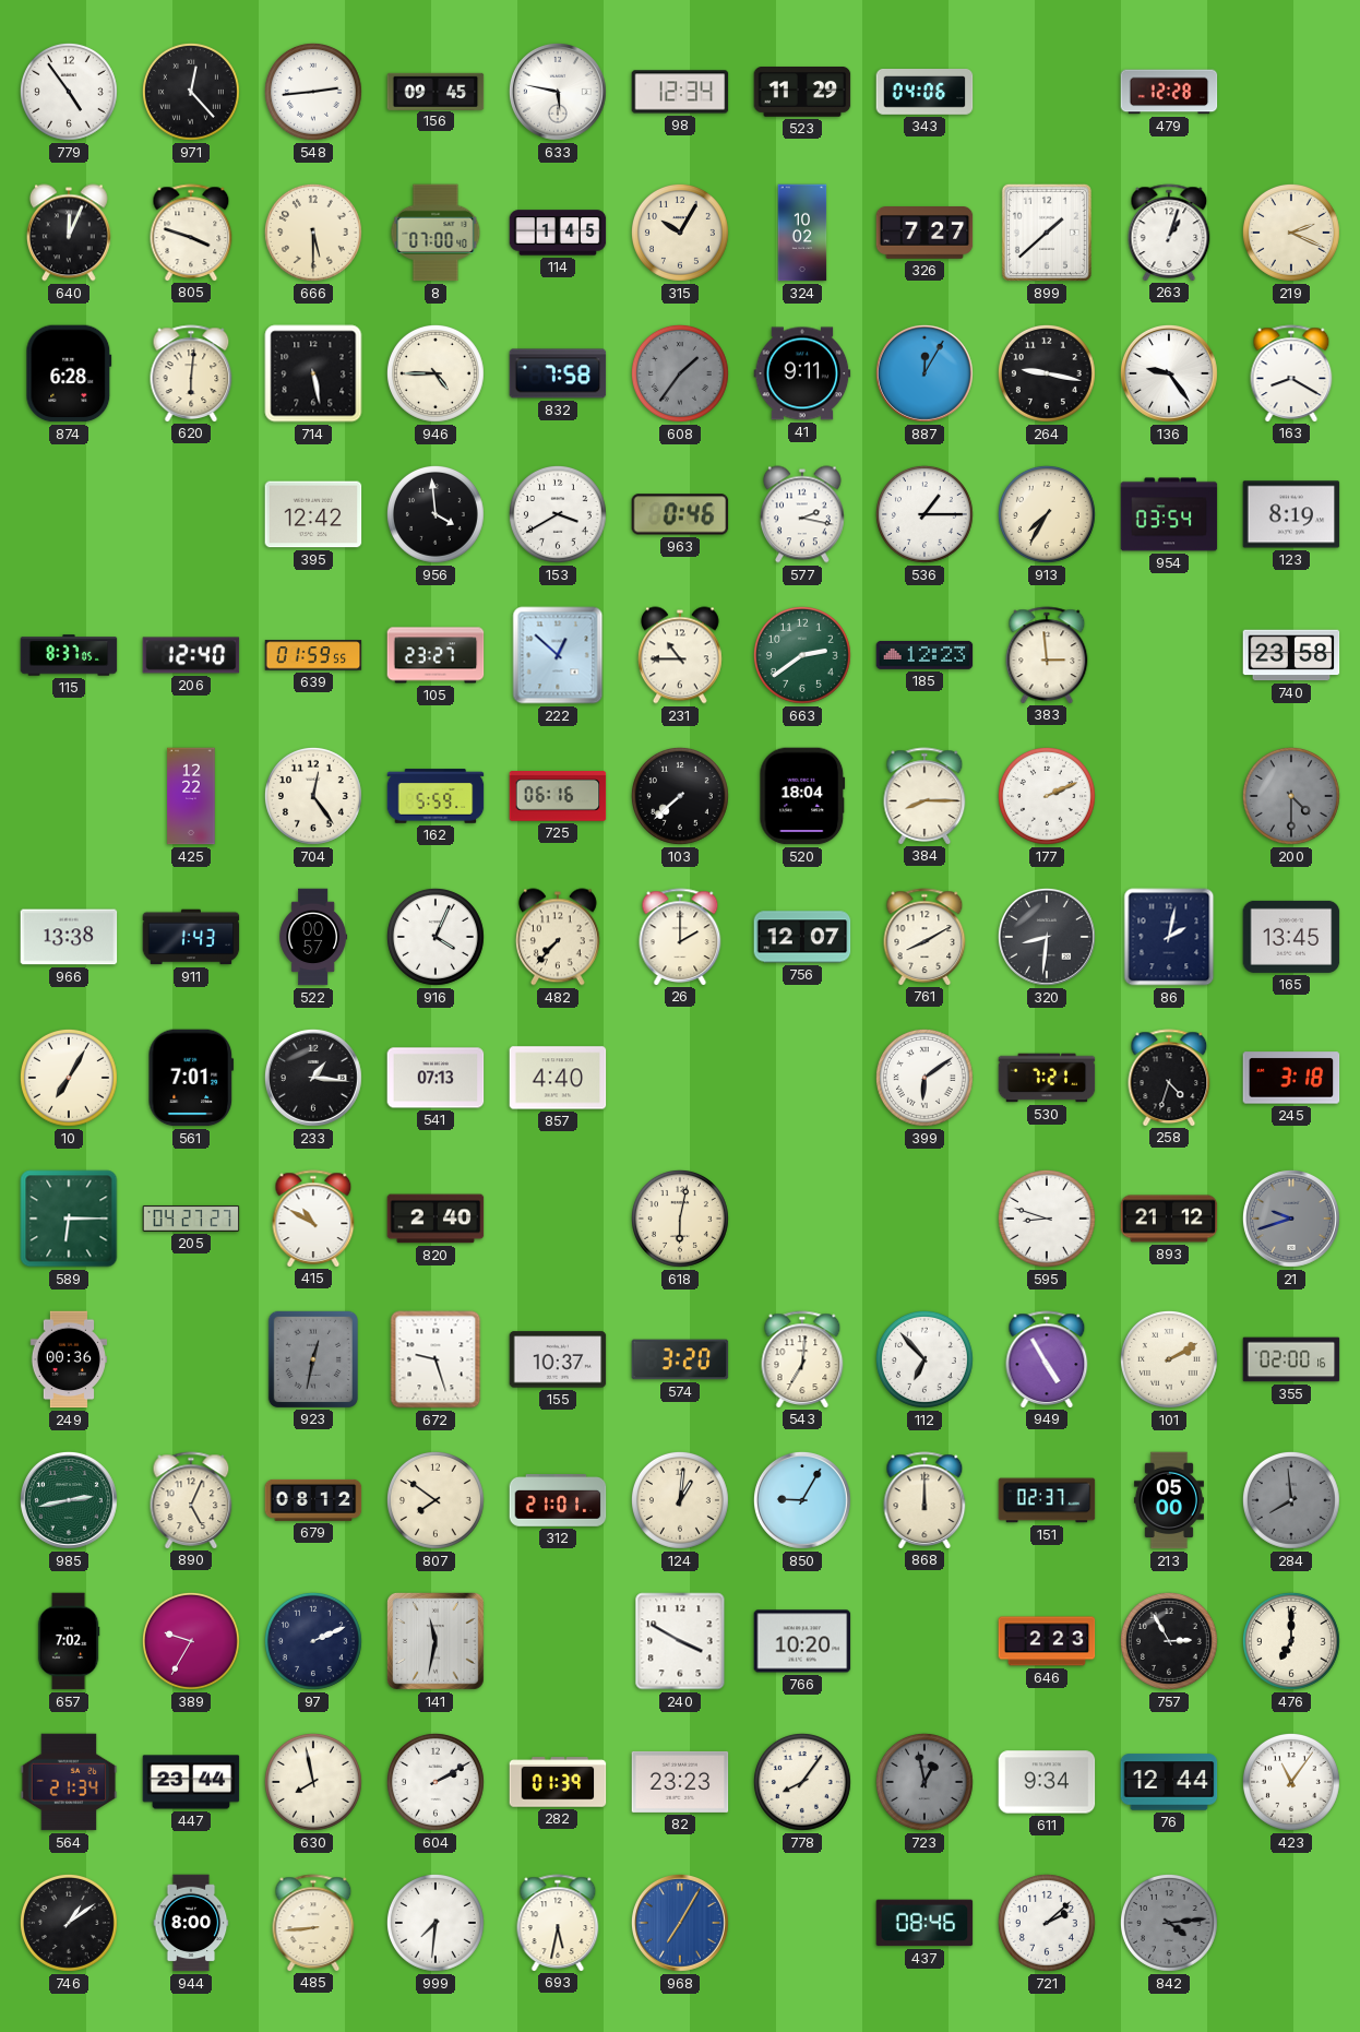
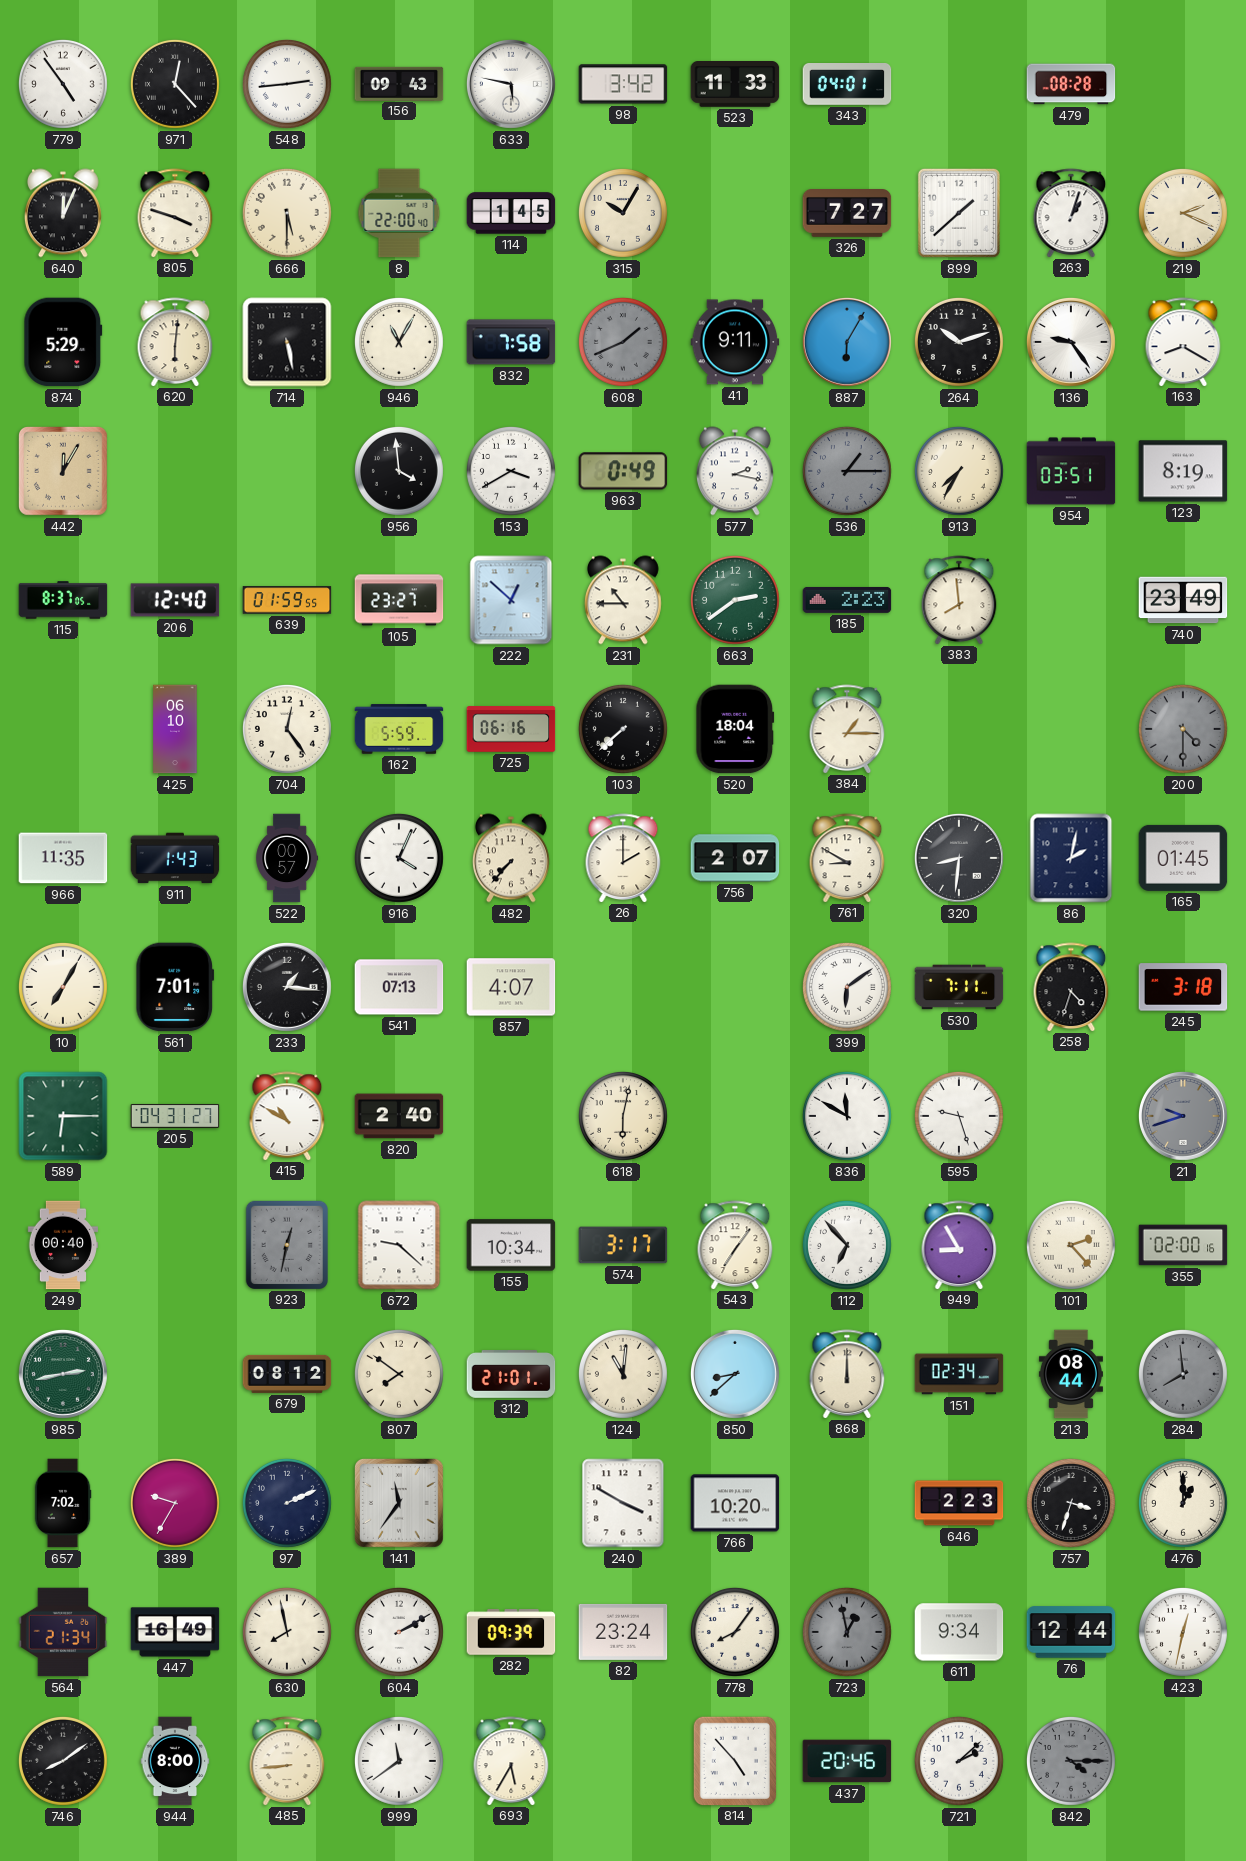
156: 09:45 -> 09:43
98: 12:34 -> 3:42
523: 11:29 -> 11:33
343: 04:06 -> 04:01
479: 12:28 -> 08:28
8: 07:00 -> 22:00
324: 10:02 -> none
874: 6:28 -> 5:29
946: 4:45 -> 11:05
608: 1:36 -> 1:41
887: 12:05 -> 6:05
264: 9:17 -> 10:12
442: none -> 12:05
395: 12:42 -> none
963: 0:46 -> 0:49
536 dial: white -> grey
954: 03:54 -> 03:51
185: 12:23 -> 2:23
383: 2:59 -> 7:59
740: 23:58 -> 23:49
425: 12:22 -> 06:10
384: 8:15 -> 1:15
177: 2:11 -> none
966: 13:38 -> 11:35
756: 12:07 -> 2:07
761: 8:10 -> 8:50
165: 13:45 -> 01:45
857: 4:40 -> 4:07
530: 7:21 -> 7:11
205: 04:27 -> 04:31
836: none -> 11:50
595: 8:48 -> 9:27
893: 21:12 -> none
249: 00:36 -> 00:40
672: 9:27 -> 9:22
155: 10:37 -> 10:34
574: 3:20 -> 3:17
543: 7:01 -> 7:06
949: 4:55 -> 8:55
101: 2:10 -> 2:23
890: 5:04 -> none
124: 1:01 -> 11:01
850: 9:05 -> 8:38
151: 02:37 -> 02:34
213: 05:00 -> 08:44
141: 11:32 -> 11:36
757: 2:55 -> 3:33
476: 7:00 -> 1:00
447: 23:44 -> 16:49
282: 01:39 -> 09:39
82: 23:23 -> 23:24
423: 11:06 -> 12:32
746: 1:09 -> 8:09
999: 7:31 -> 11:39
693: 5:32 -> 5:35
968: 7:05 -> none
814: none -> 4:53
437: 08:46 -> 20:46
842: 4:14 -> 4:15
